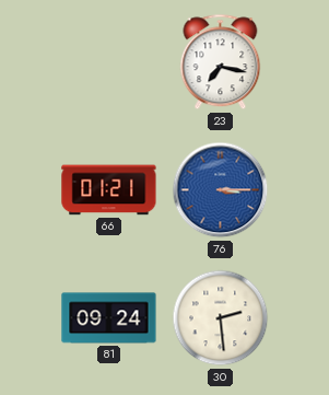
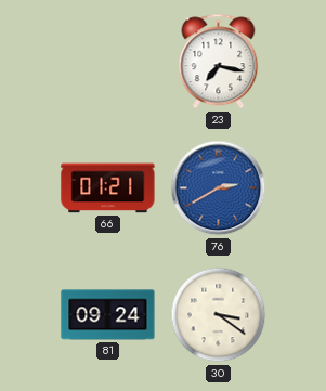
76: 3:15 -> 2:40
30: 2:29 -> 3:21
